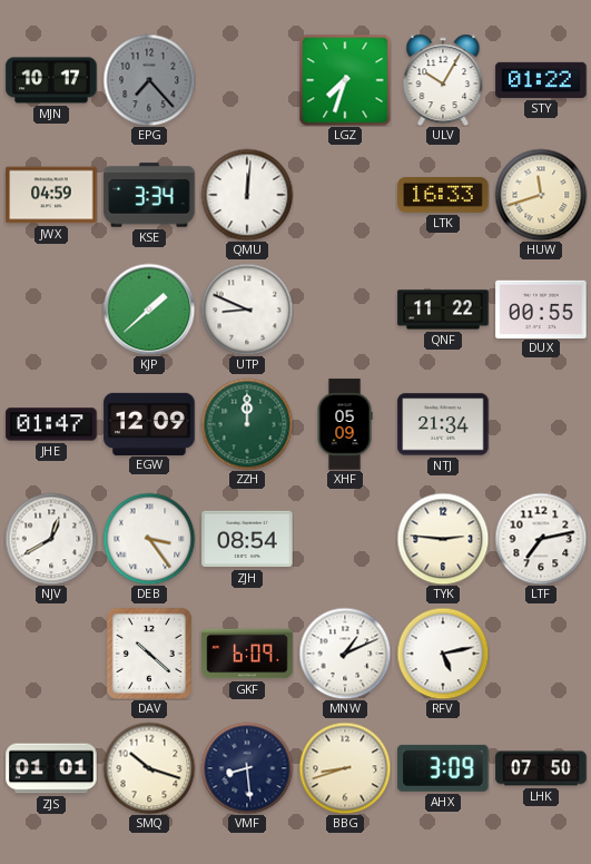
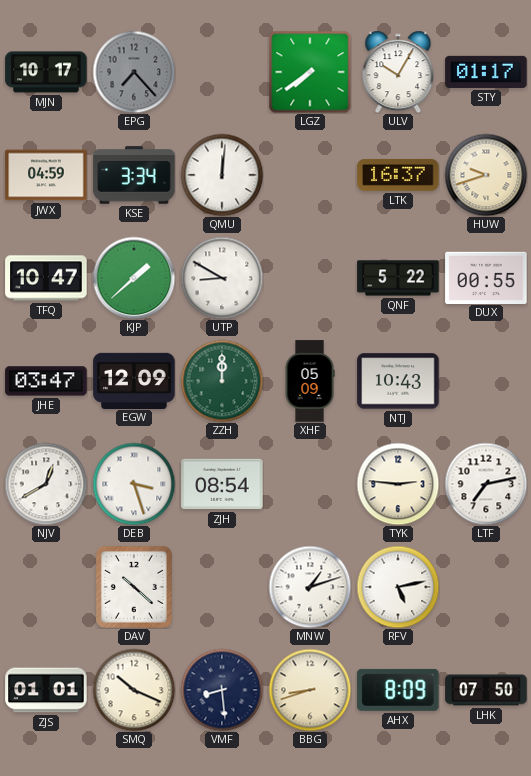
LGZ: 7:33 -> 7:39
STY: 01:22 -> 01:17
LTK: 16:33 -> 16:37
HUW: 11:42 -> 9:42
TFQ: none -> 10:47
UTP: 8:49 -> 8:50
QNF: 11:22 -> 5:22
JHE: 01:47 -> 03:47
NTJ: 21:34 -> 10:43
DEB: 3:24 -> 3:27
GKF: 6:09 -> none
MNW: 1:11 -> 1:12
SMQ: 10:18 -> 10:19
AHX: 3:09 -> 8:09
